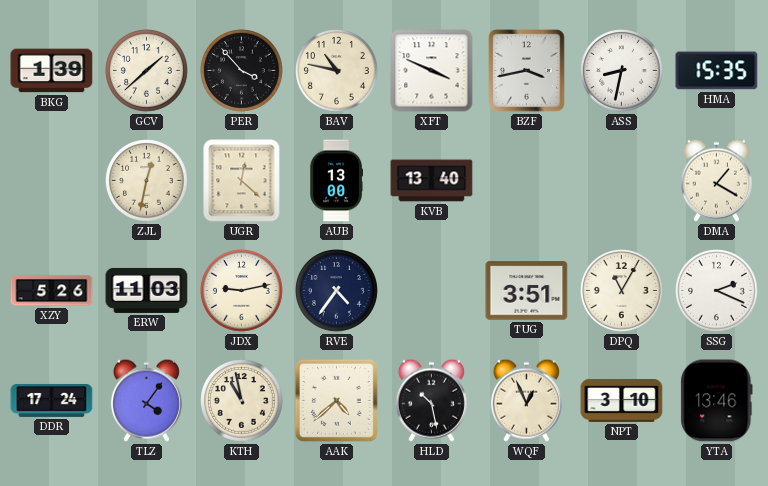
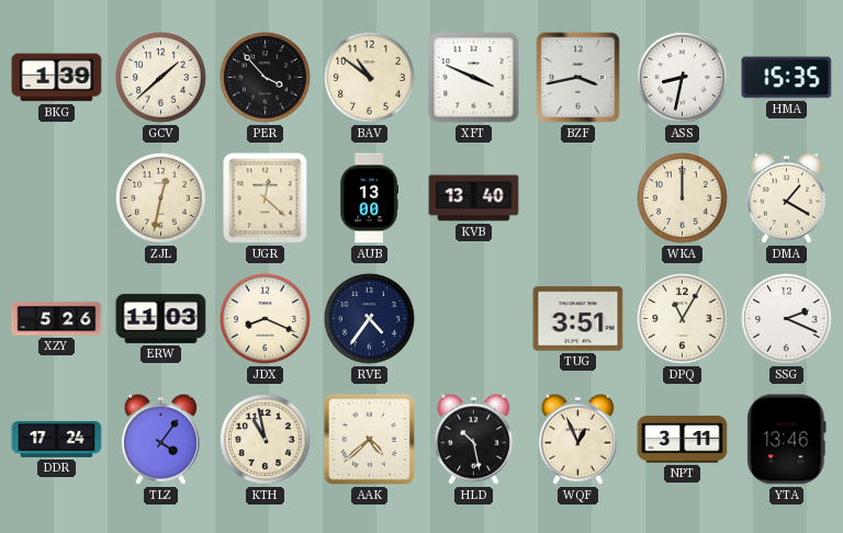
BAV: 10:47 -> 10:51
WKA: none -> 12:00
JDX: 9:13 -> 8:19
NPT: 3:10 -> 3:11
